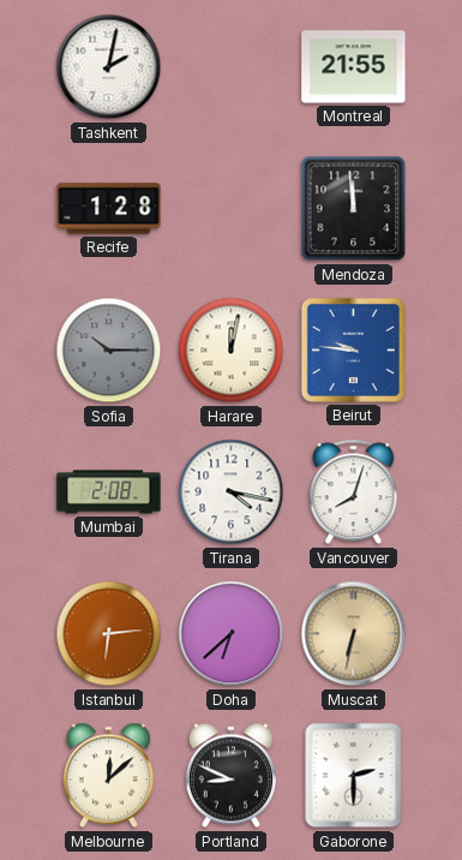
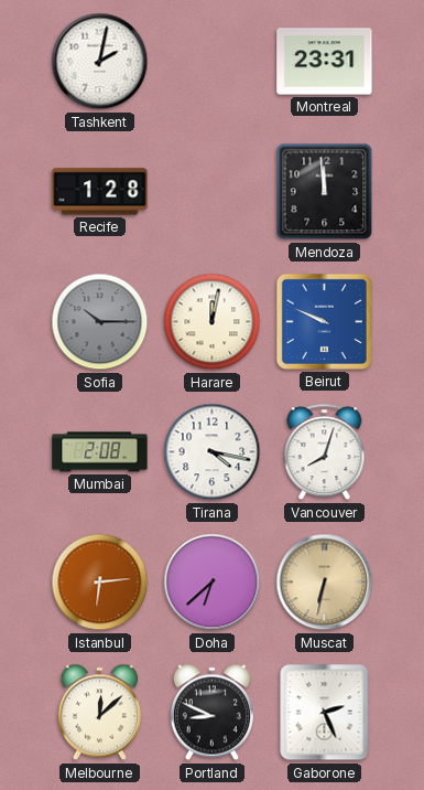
Montreal: 21:55 -> 23:31
Beirut: 9:46 -> 9:49
Gaborone: 2:30 -> 2:26
